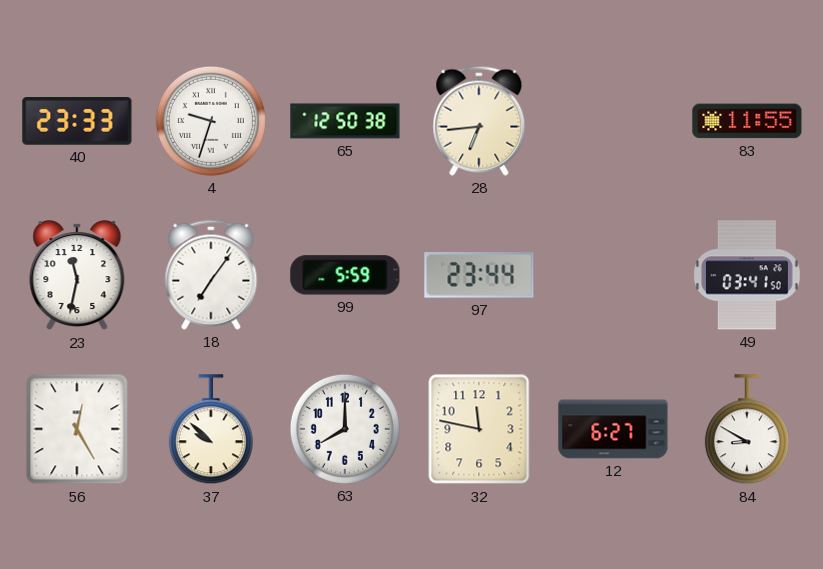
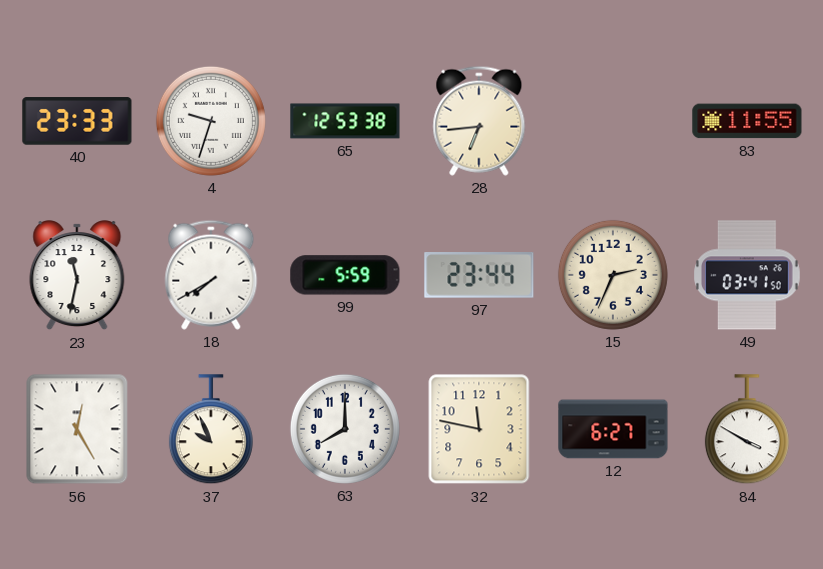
65: 12:50 -> 12:53
18: 7:06 -> 7:40
15: none -> 2:34
37: 9:52 -> 9:56
84: 8:50 -> 3:50
